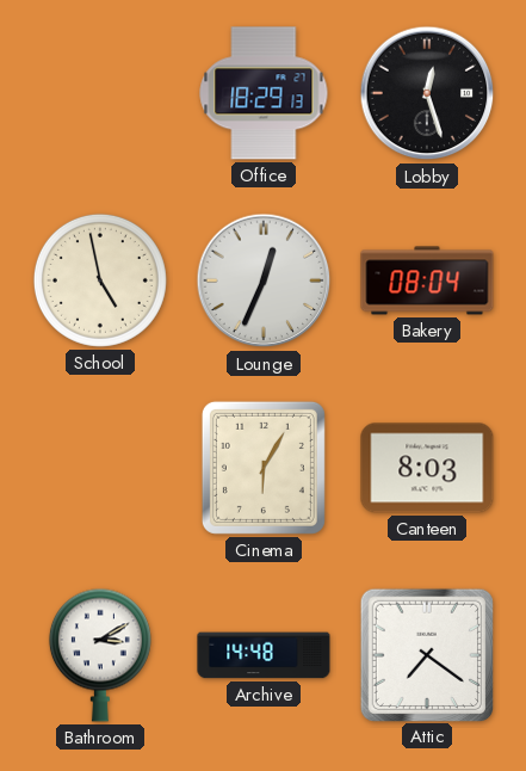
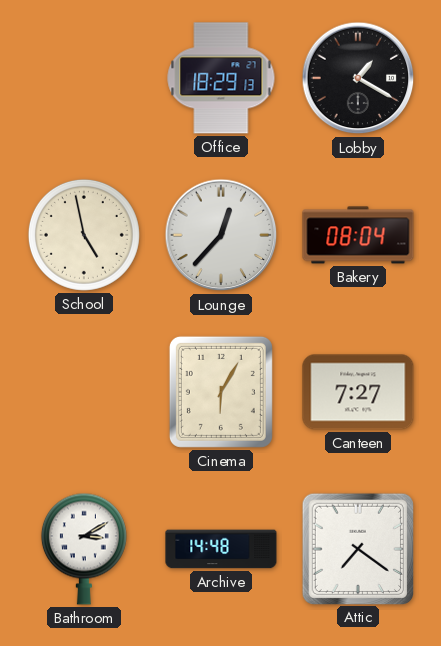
Lobby: 12:27 -> 1:20
Lounge: 12:34 -> 12:37
Canteen: 8:03 -> 7:27
